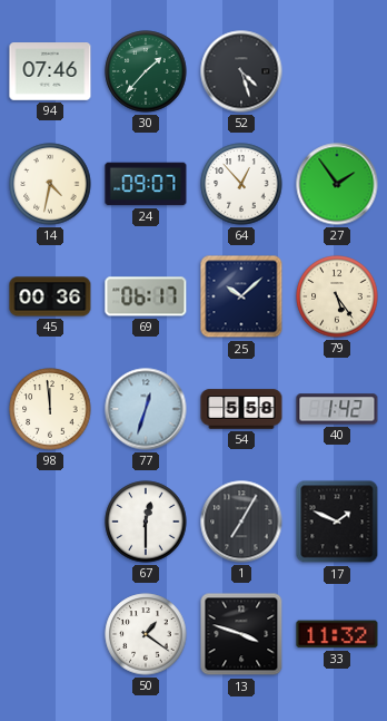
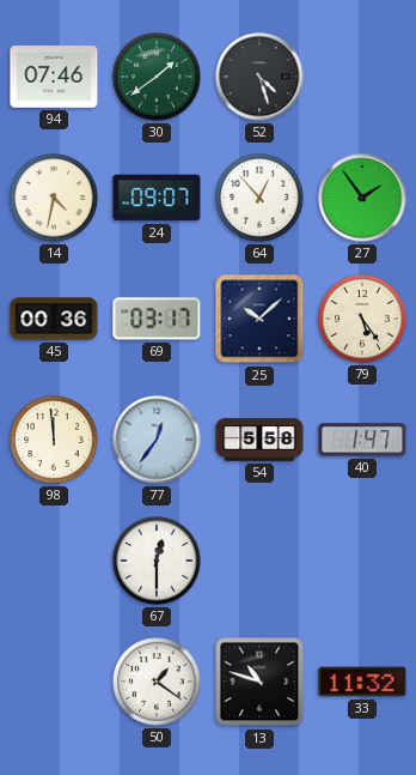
30: 1:37 -> 1:39
69: 06:17 -> 03:17
77: 12:33 -> 12:36
40: 1:42 -> 1:47
1: 7:05 -> none
17: 1:49 -> none
13: 3:48 -> 10:48
